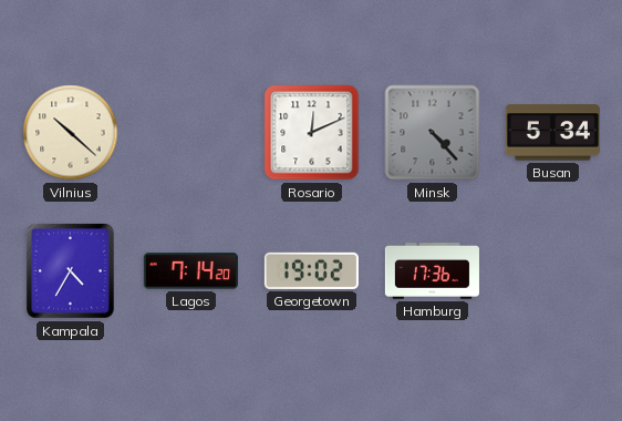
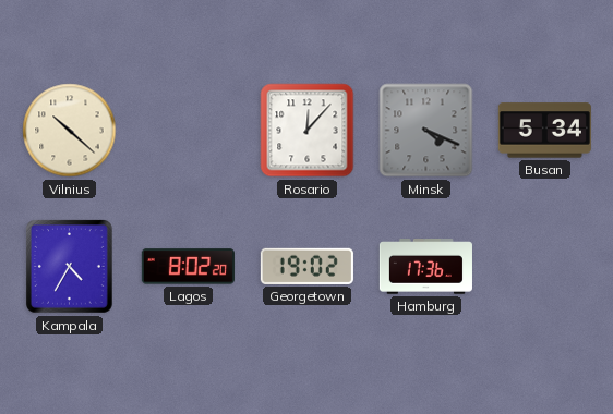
Rosario: 12:11 -> 12:07
Minsk: 4:23 -> 4:19
Lagos: 7:14 -> 8:02
